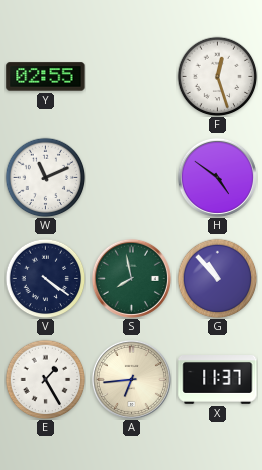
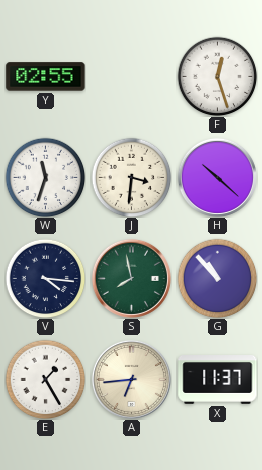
W: 11:11 -> 11:33
J: none -> 3:31
H: 4:51 -> 10:22
V: 4:21 -> 4:16
